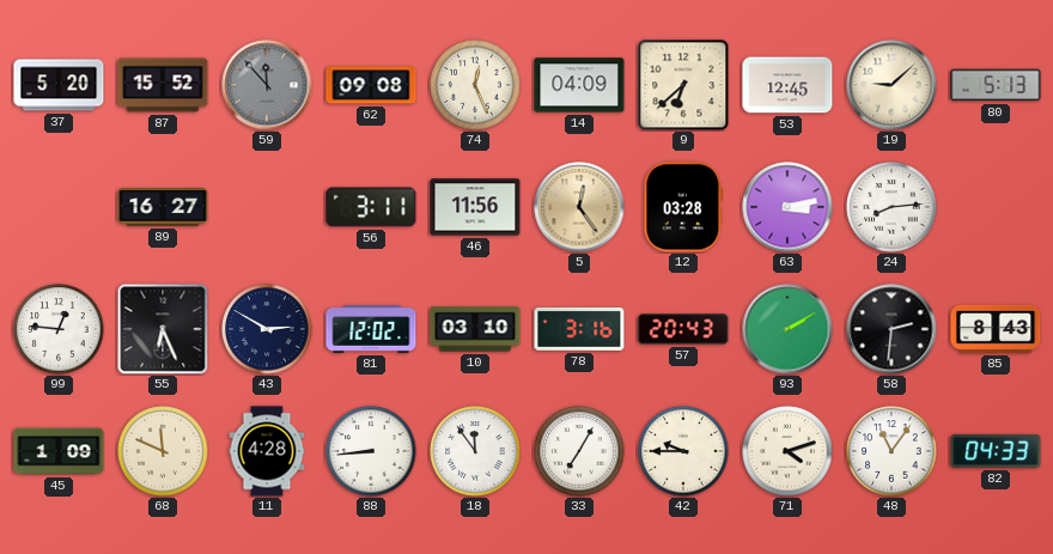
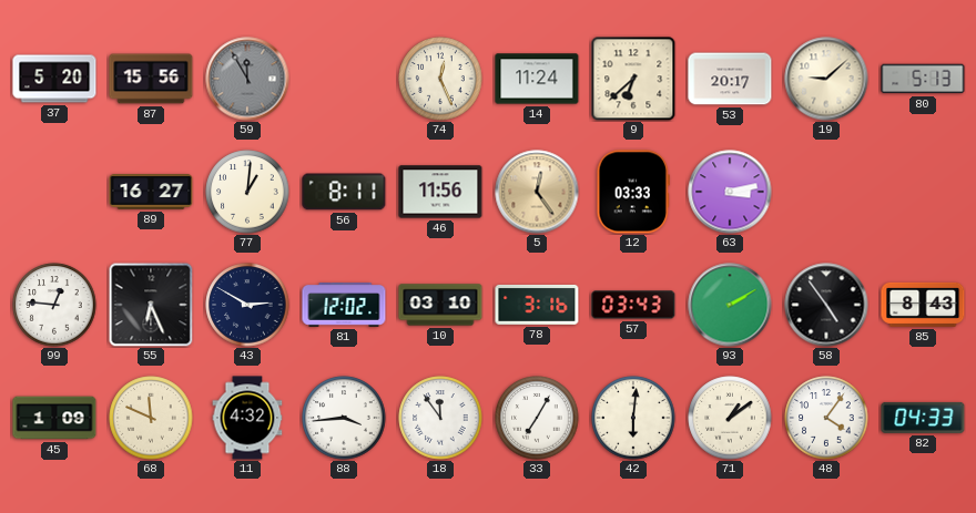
87: 15:52 -> 15:56
59: 11:53 -> 11:55
62: 09:08 -> none
14: 04:09 -> 11:24
53: 12:45 -> 20:17
77: none -> 1:01
56: 3:11 -> 8:11
12: 03:28 -> 03:33
24: 8:14 -> none
57: 20:43 -> 03:43
58: 2:31 -> 4:54
11: 4:28 -> 4:32
88: 8:44 -> 3:44
42: 9:45 -> 6:01
71: 4:12 -> 1:09
48: 11:06 -> 4:06
